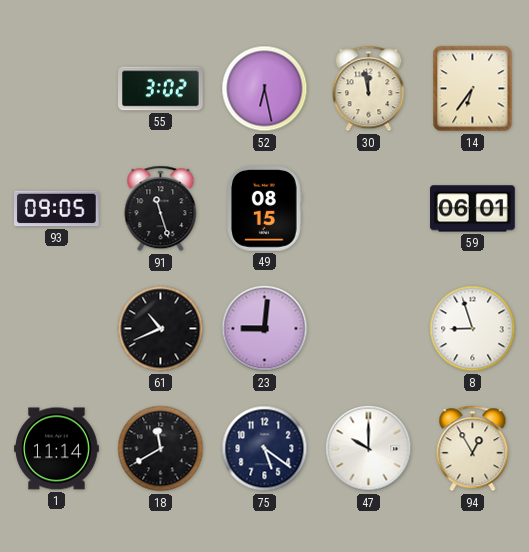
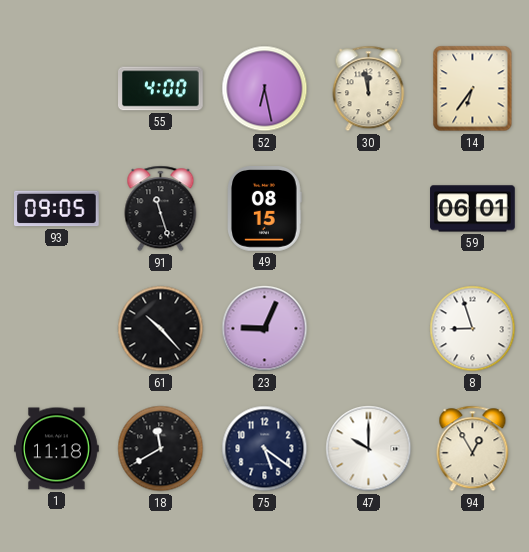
55: 3:02 -> 4:00
61: 10:41 -> 10:23
23: 9:01 -> 9:04
1: 11:14 -> 11:18
